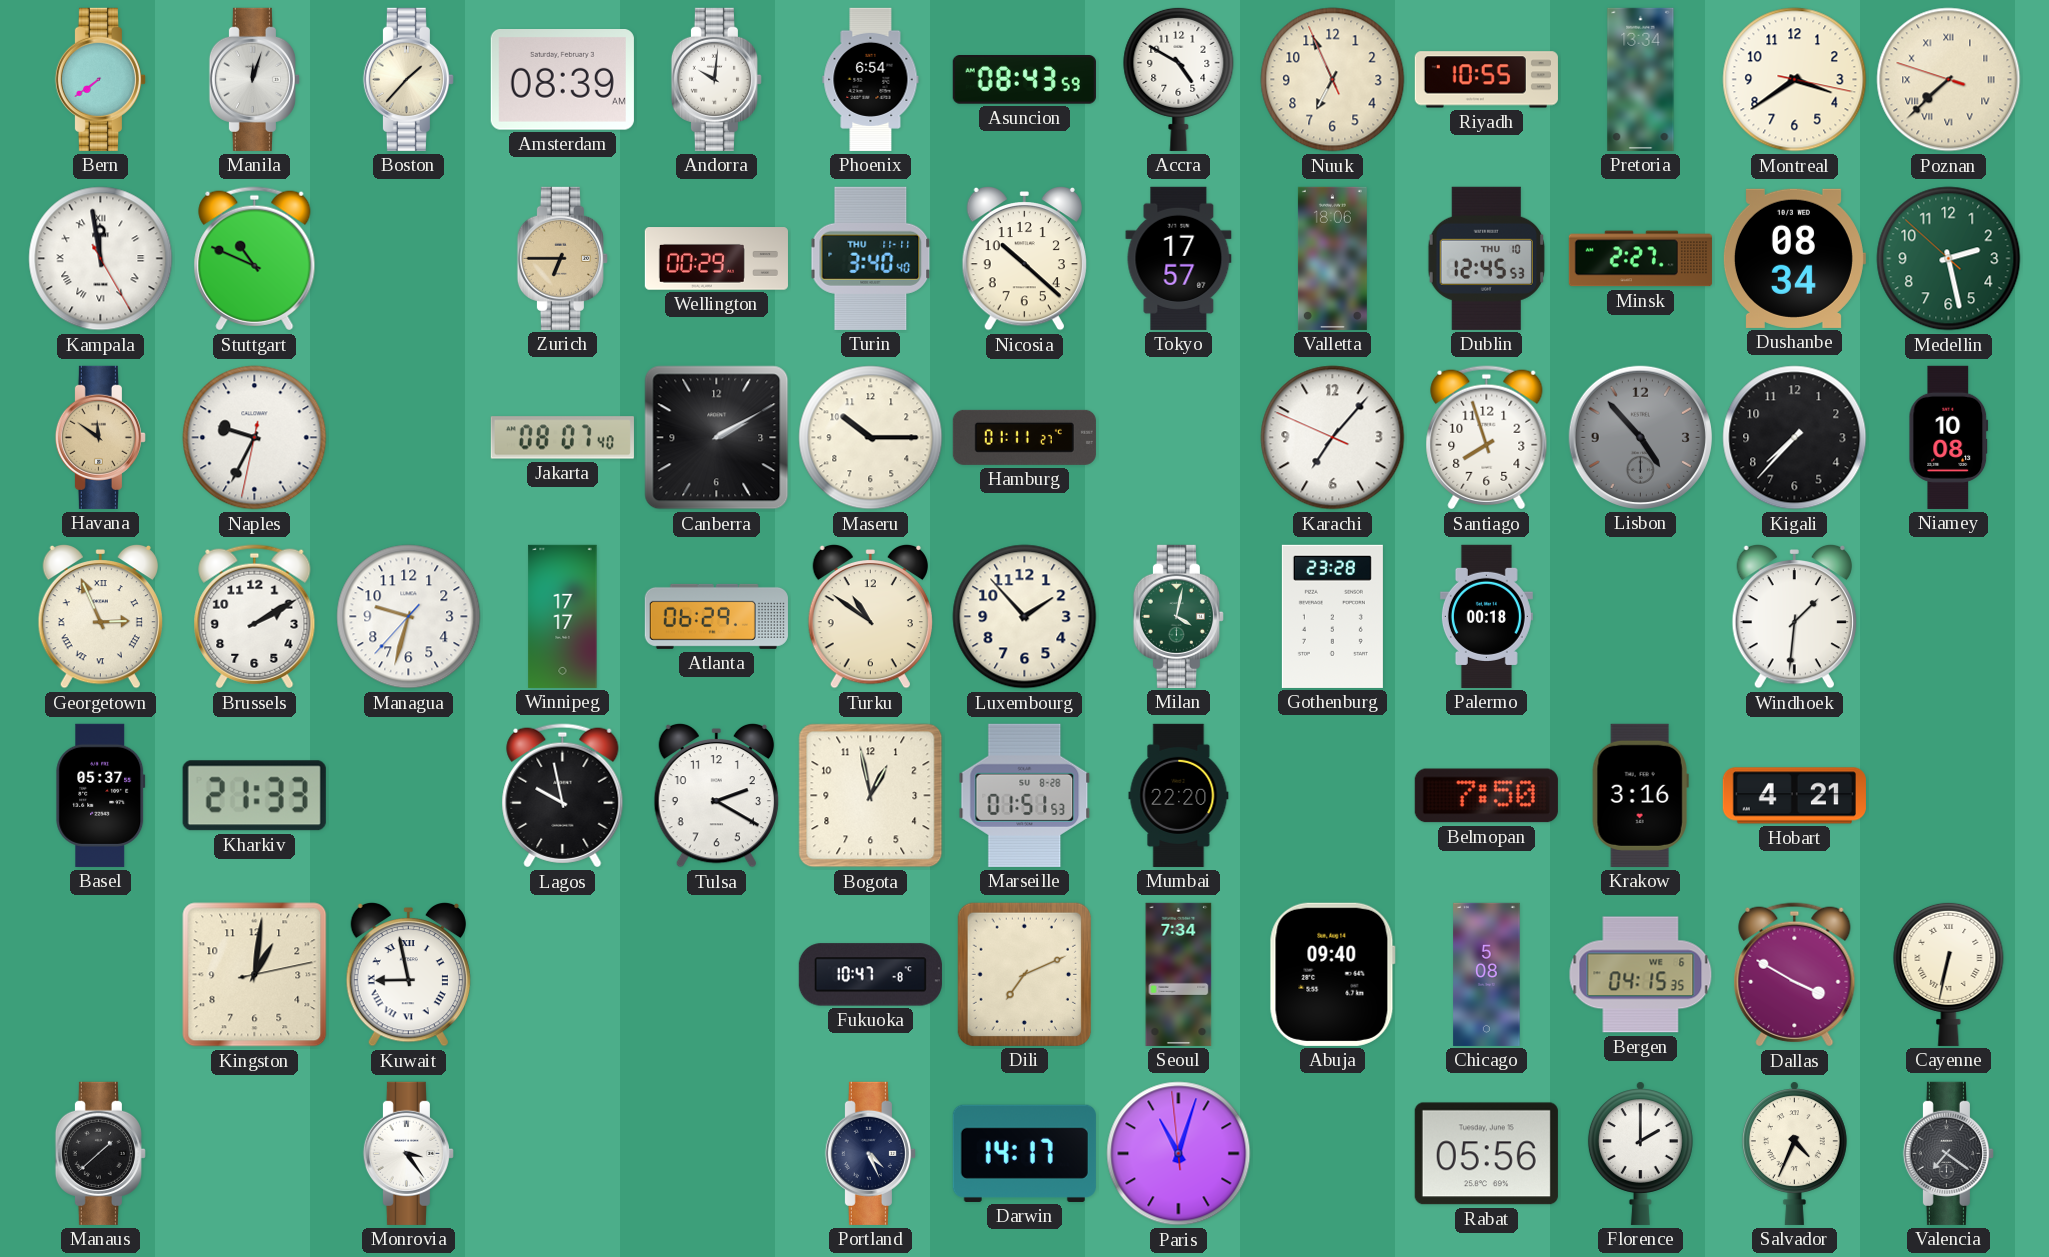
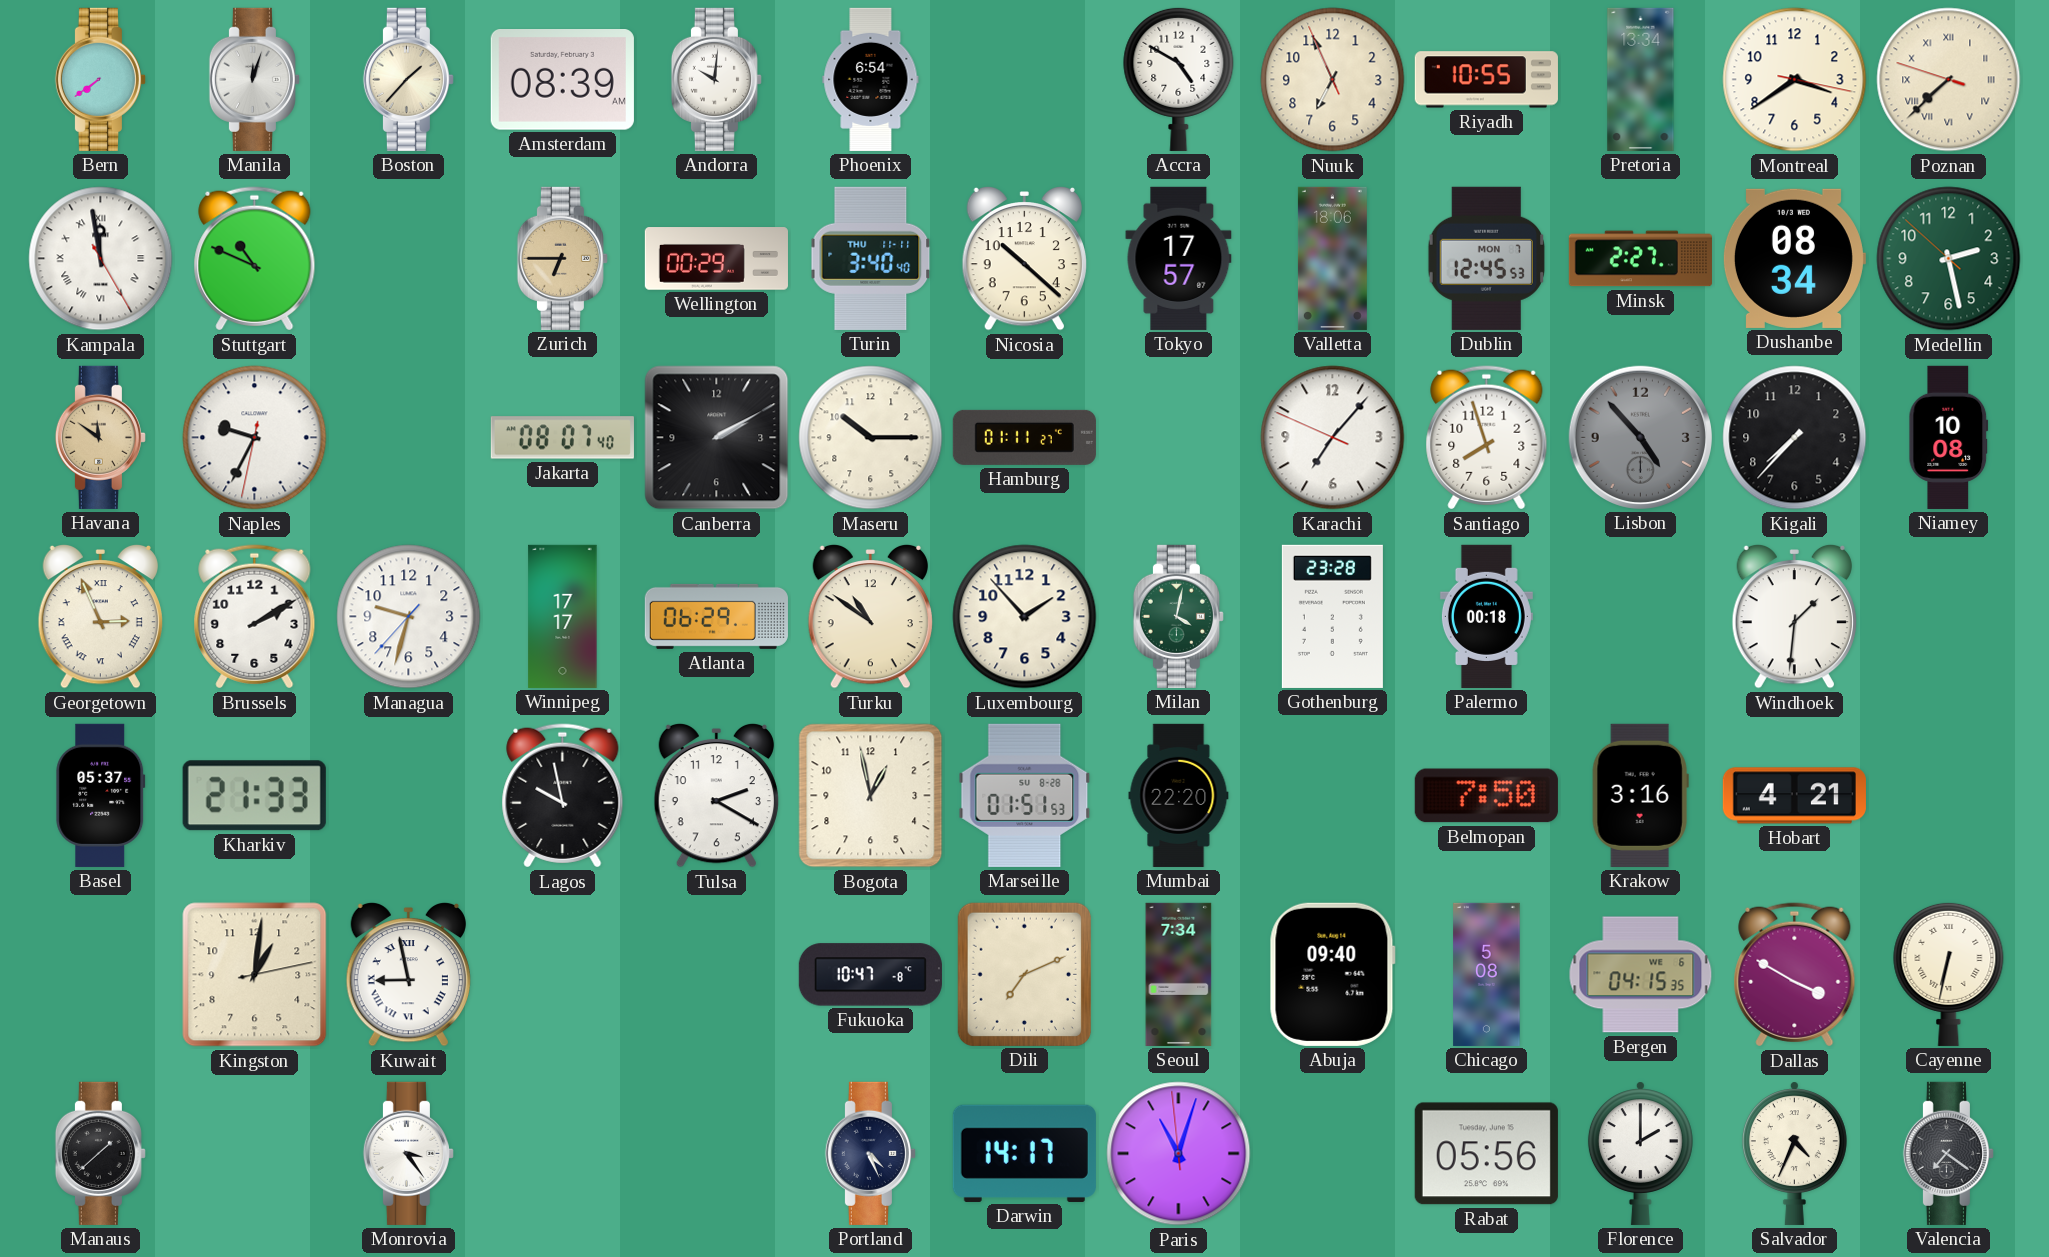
Asuncion: 08:43 -> none
Dublin date: THU 10 -> MON 7
